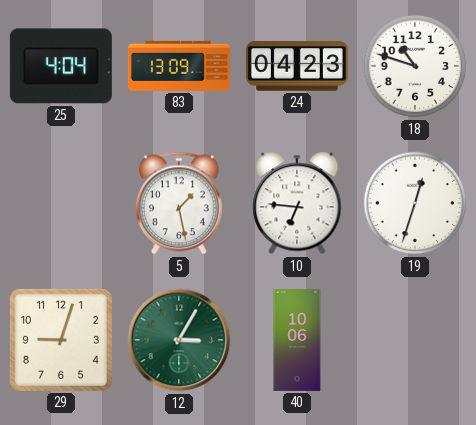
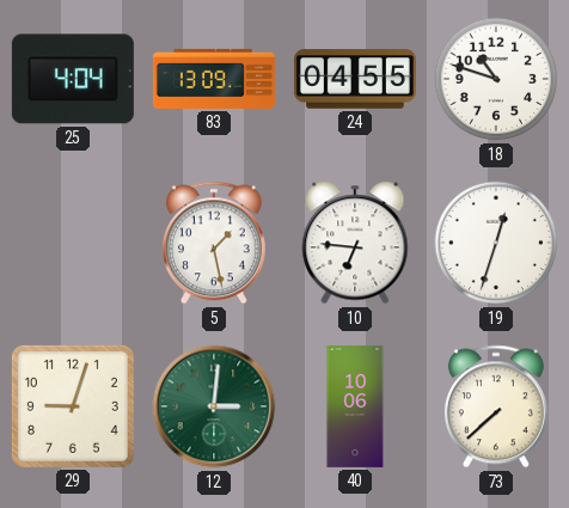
24: 04:23 -> 04:55
12: 3:05 -> 3:01
73: none -> 7:38
